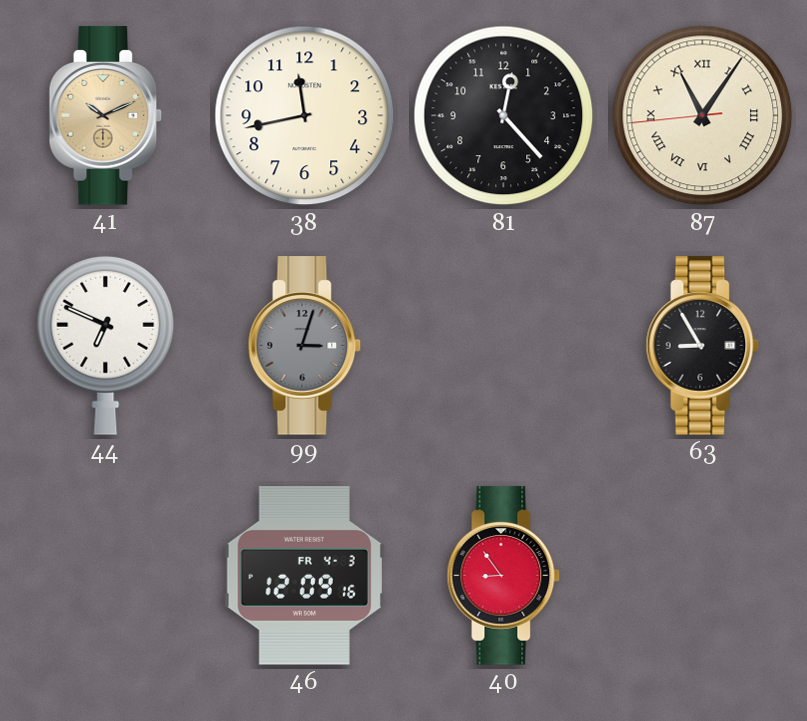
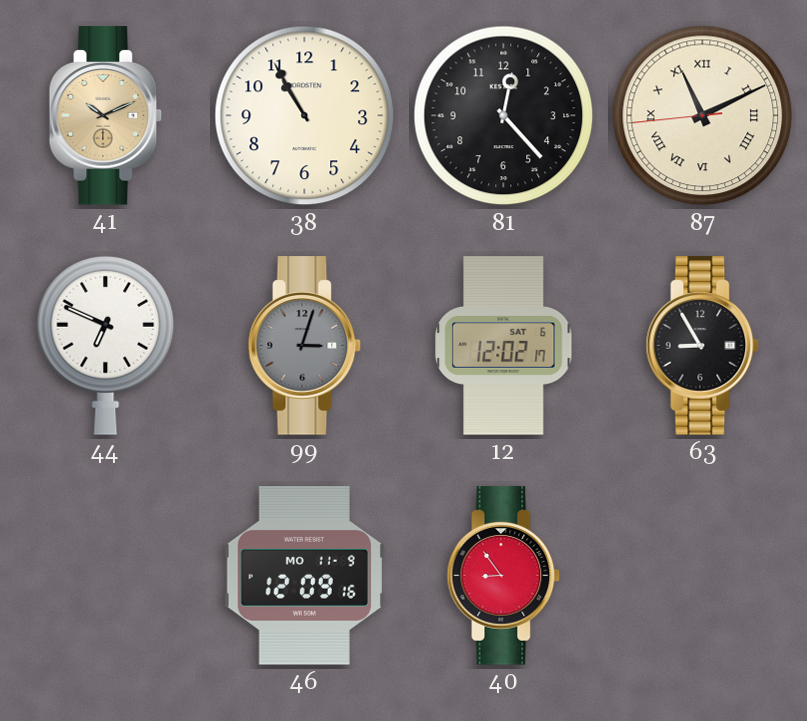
38: 11:43 -> 10:55
87: 11:05 -> 11:10
12: none -> 12:02
46 date: FR 4-3 -> MO 11-9
